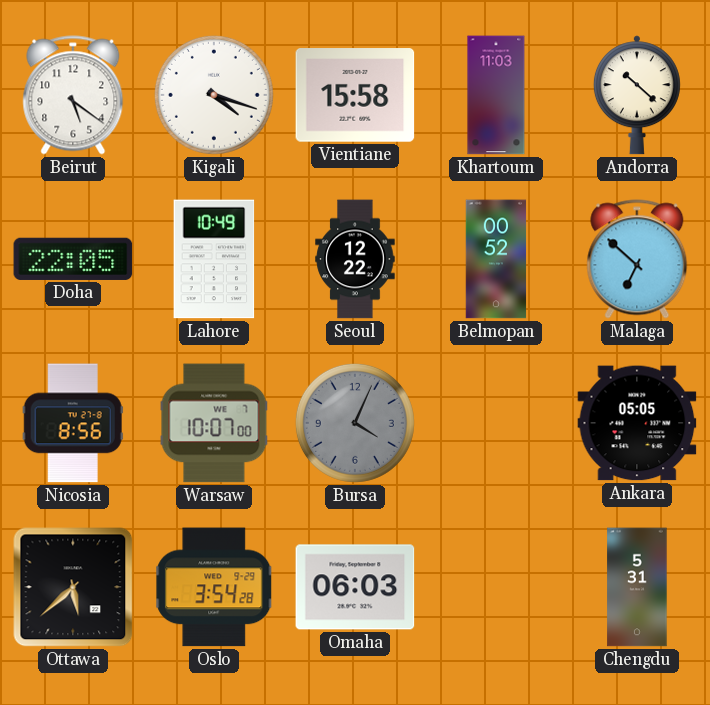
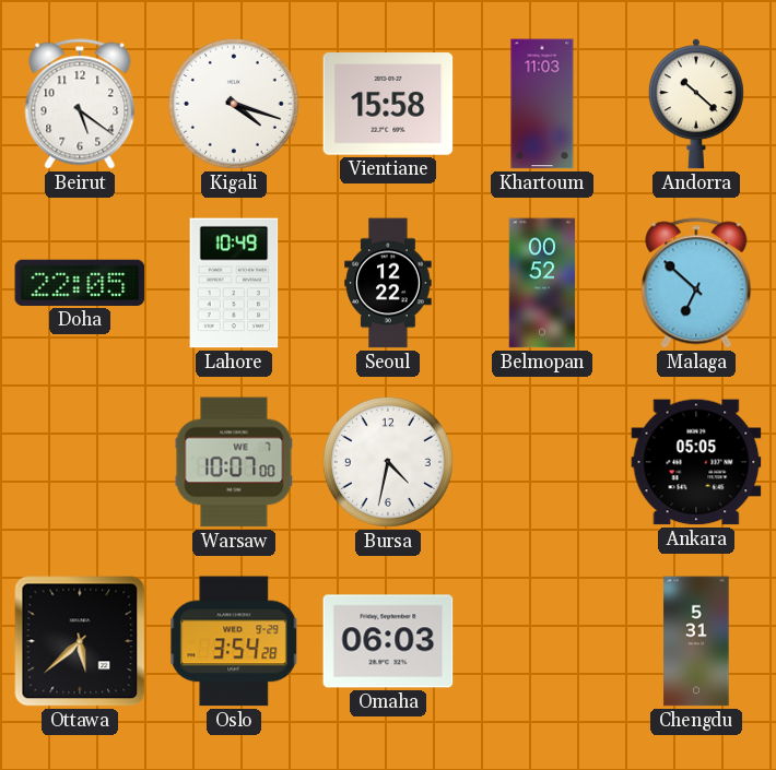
Nicosia: 8:56 -> none
Bursa: 4:04 -> 4:32
Bursa dial: grey -> white
